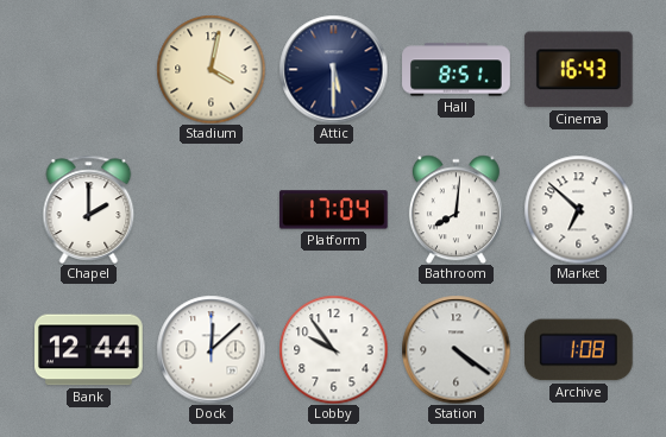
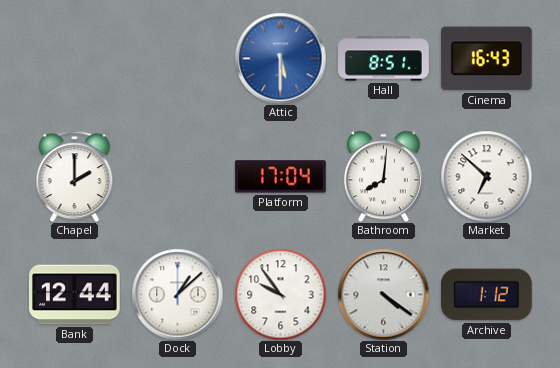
Stadium: 4:02 -> none
Attic dial: navy -> blue
Dock: 12:08 -> 1:08
Archive: 1:08 -> 1:12
